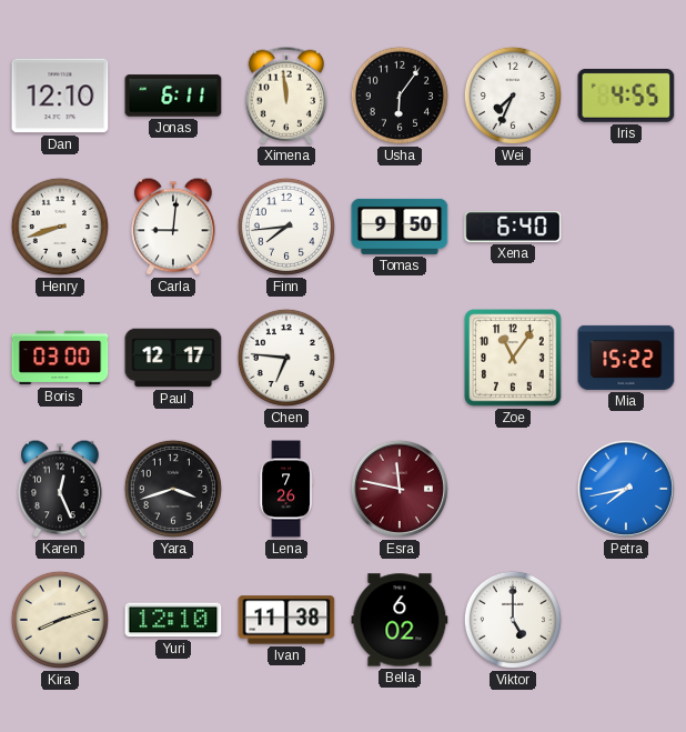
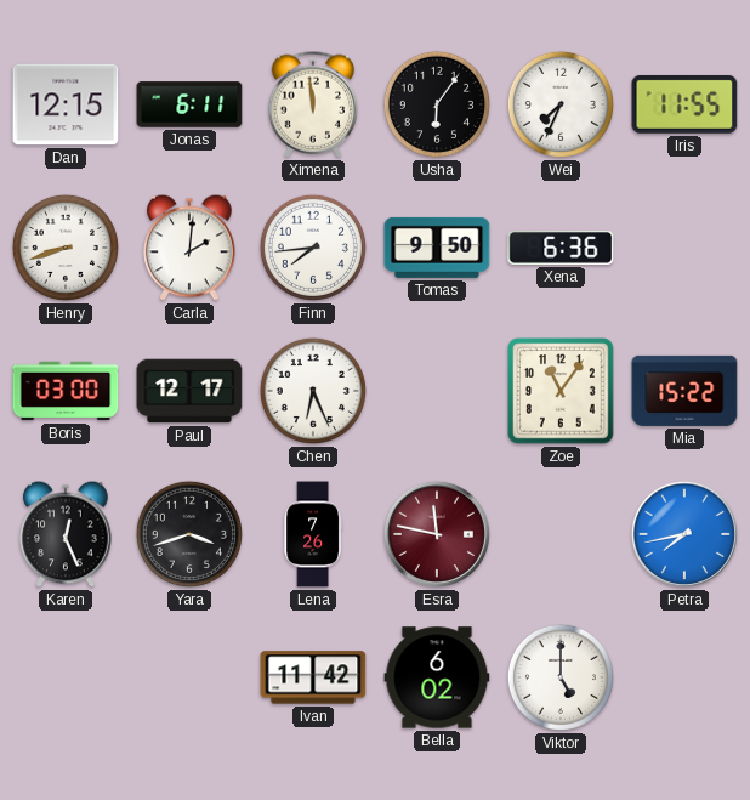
Dan: 12:10 -> 12:15
Iris: 4:55 -> 11:55
Carla: 9:01 -> 2:01
Xena: 6:40 -> 6:36
Chen: 6:46 -> 6:26
Kira: 8:12 -> none
Yuri: 12:10 -> none
Ivan: 11:38 -> 11:42
